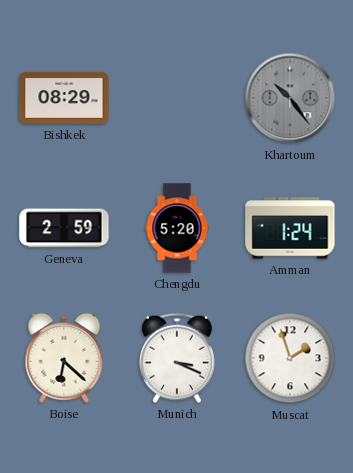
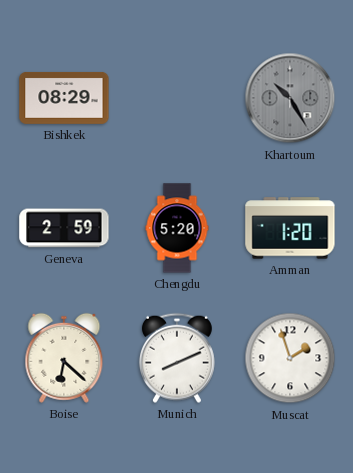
Khartoum: 10:24 -> 10:25
Amman: 1:24 -> 1:20
Munich: 3:19 -> 8:11
